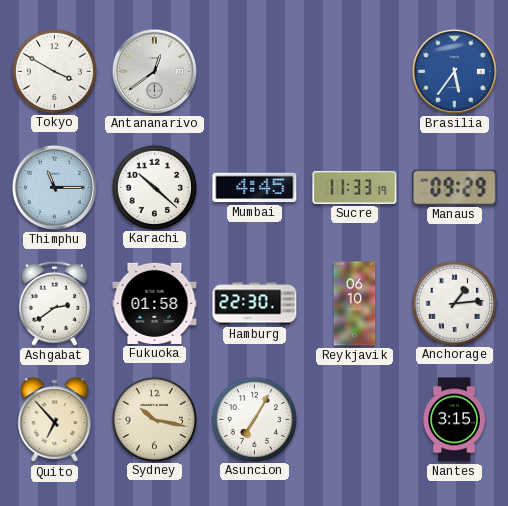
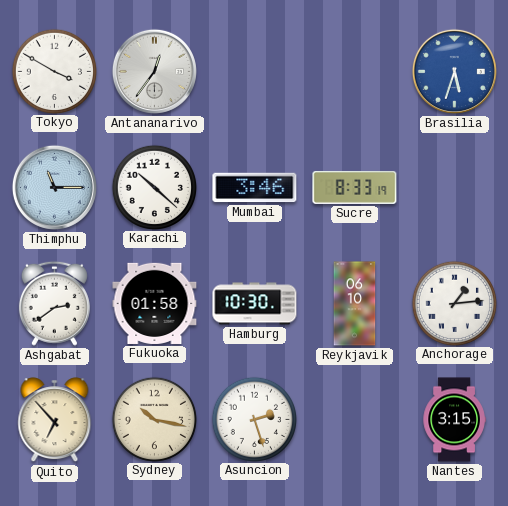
Antananarivo: 12:39 -> 12:36
Brasilia: 5:36 -> 5:33
Mumbai: 4:45 -> 3:46
Sucre: 11:33 -> 8:33
Manaus: 09:29 -> none
Hamburg: 22:30 -> 10:30
Asuncion: 7:05 -> 2:27
